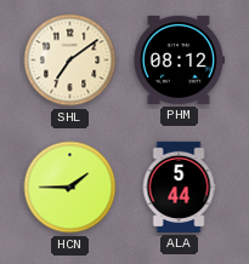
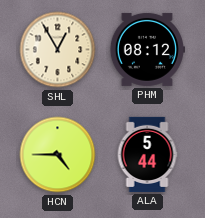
SHL: 7:09 -> 12:55
HCN: 1:45 -> 4:45
